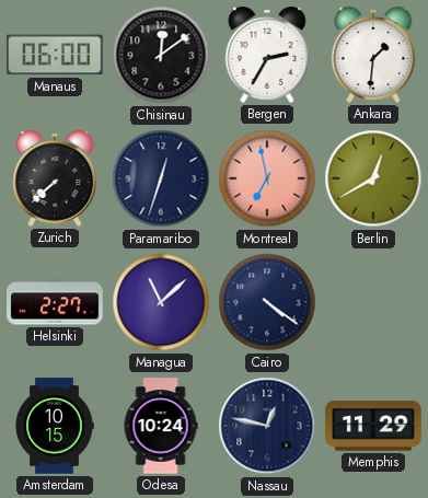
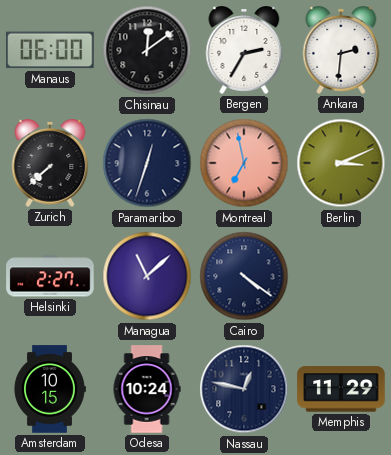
Ankara: 1:31 -> 2:31
Berlin: 12:40 -> 3:11
